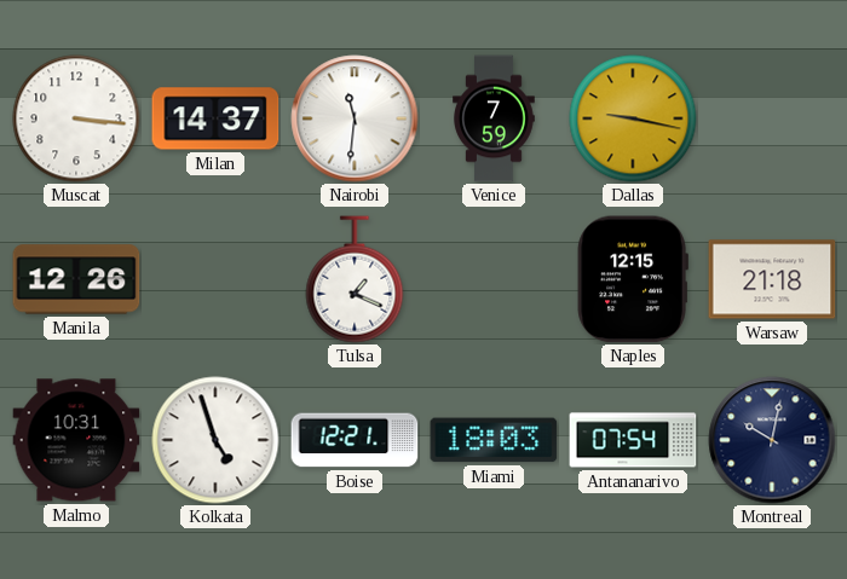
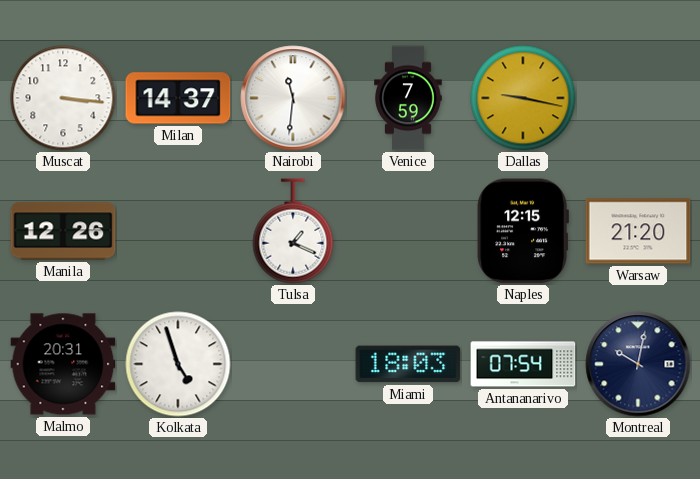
Warsaw: 21:18 -> 21:20
Malmo: 10:31 -> 20:31
Boise: 12:21 -> none
